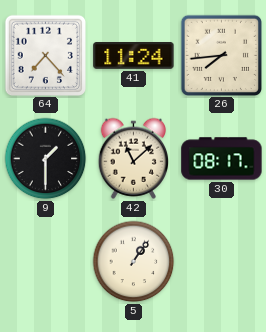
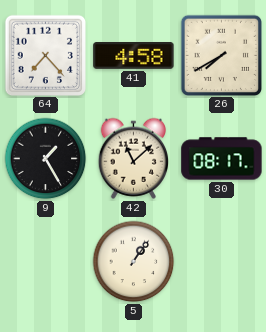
41: 11:24 -> 4:58
26: 7:44 -> 7:40
9: 1:30 -> 1:25
